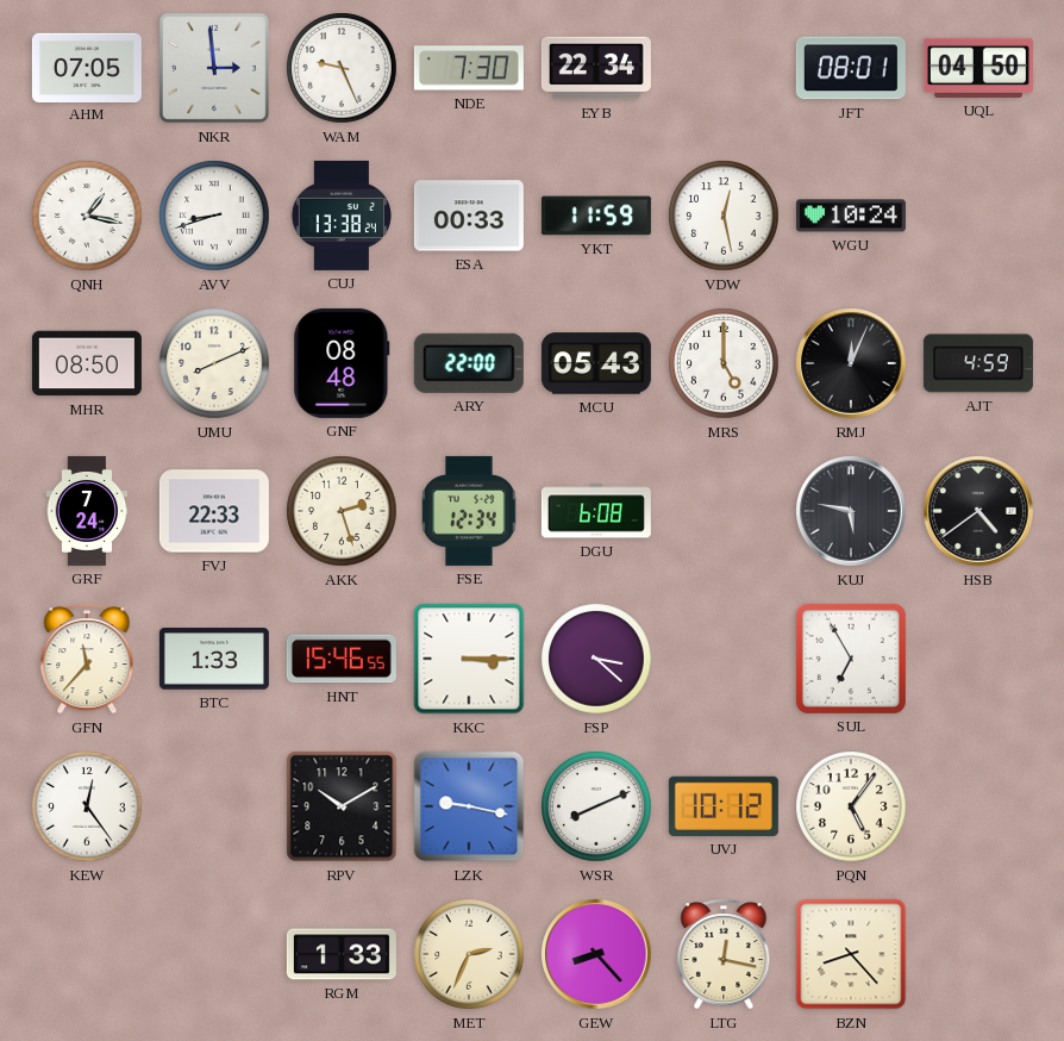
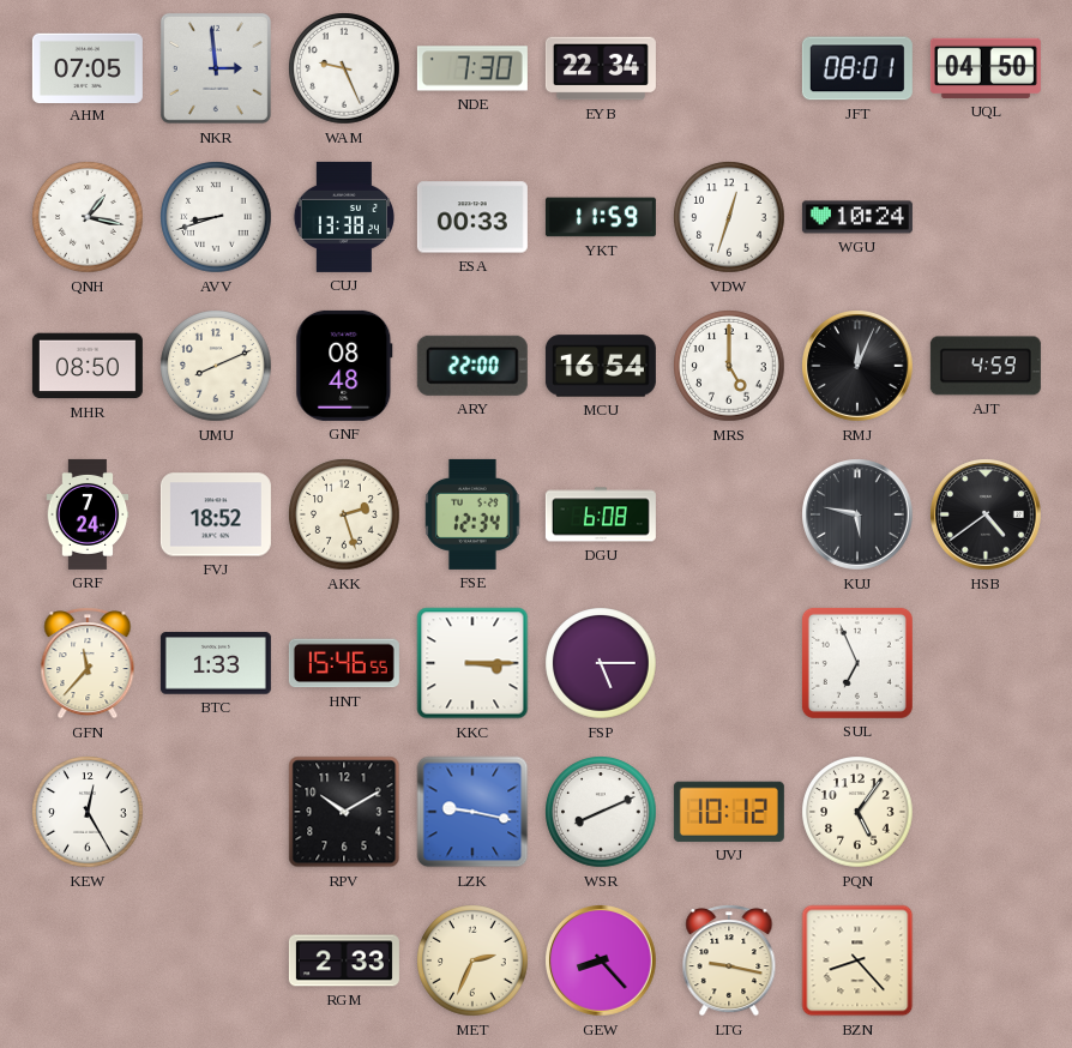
VDW: 12:28 -> 12:33
MCU: 05:43 -> 16:54
FVJ: 22:33 -> 18:52
FSP: 3:22 -> 5:15
SUL: 6:55 -> 6:56
KEW: 12:24 -> 12:25
RGM: 1:33 -> 2:33
LTG: 12:17 -> 9:17
